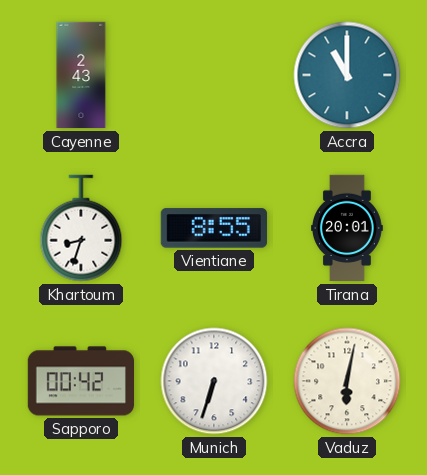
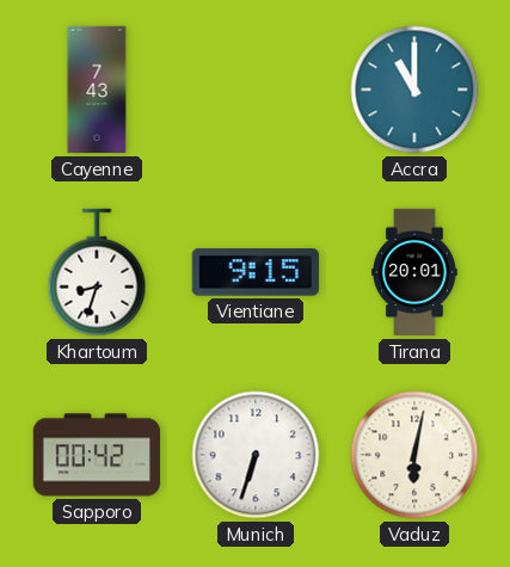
Cayenne: 2:43 -> 7:43
Vientiane: 8:55 -> 9:15
